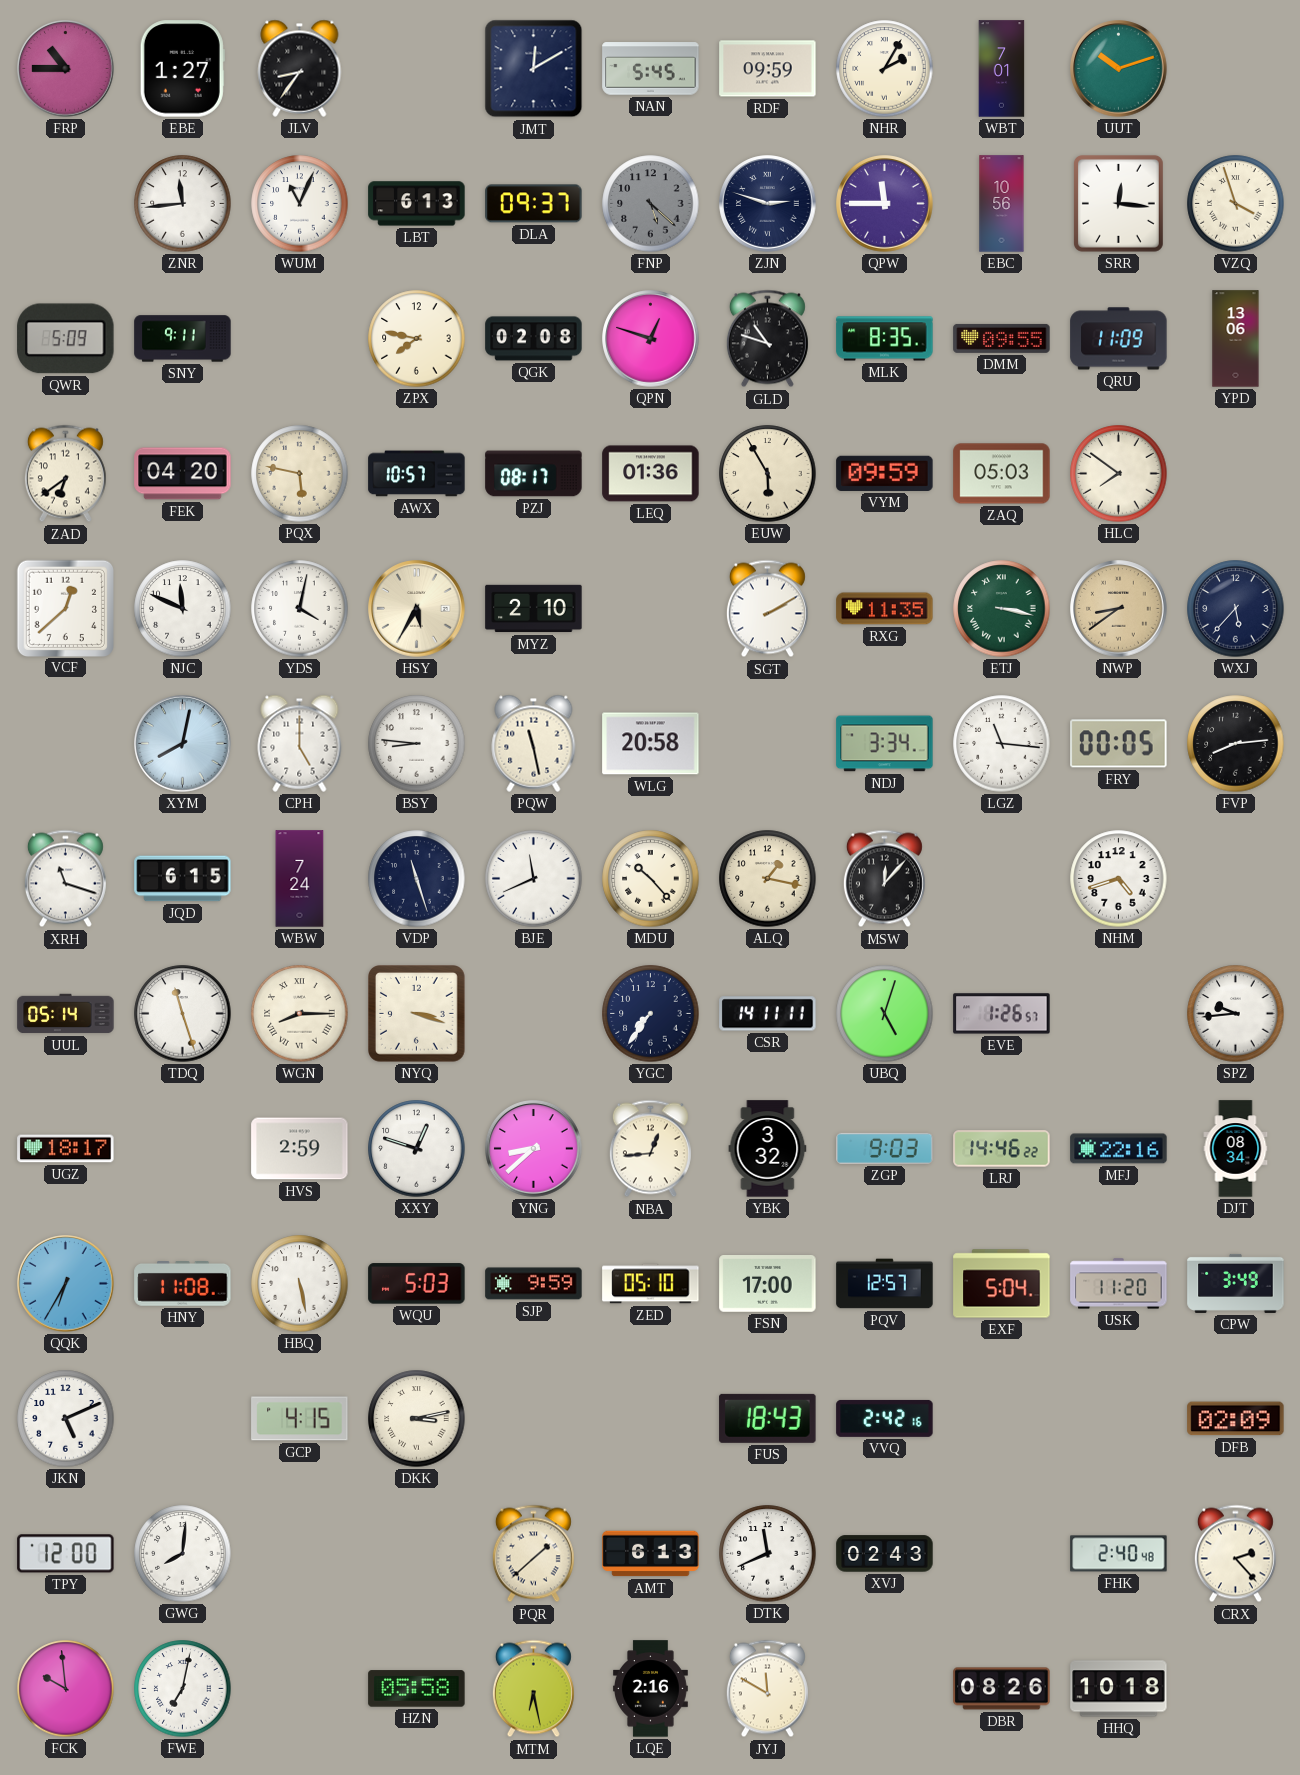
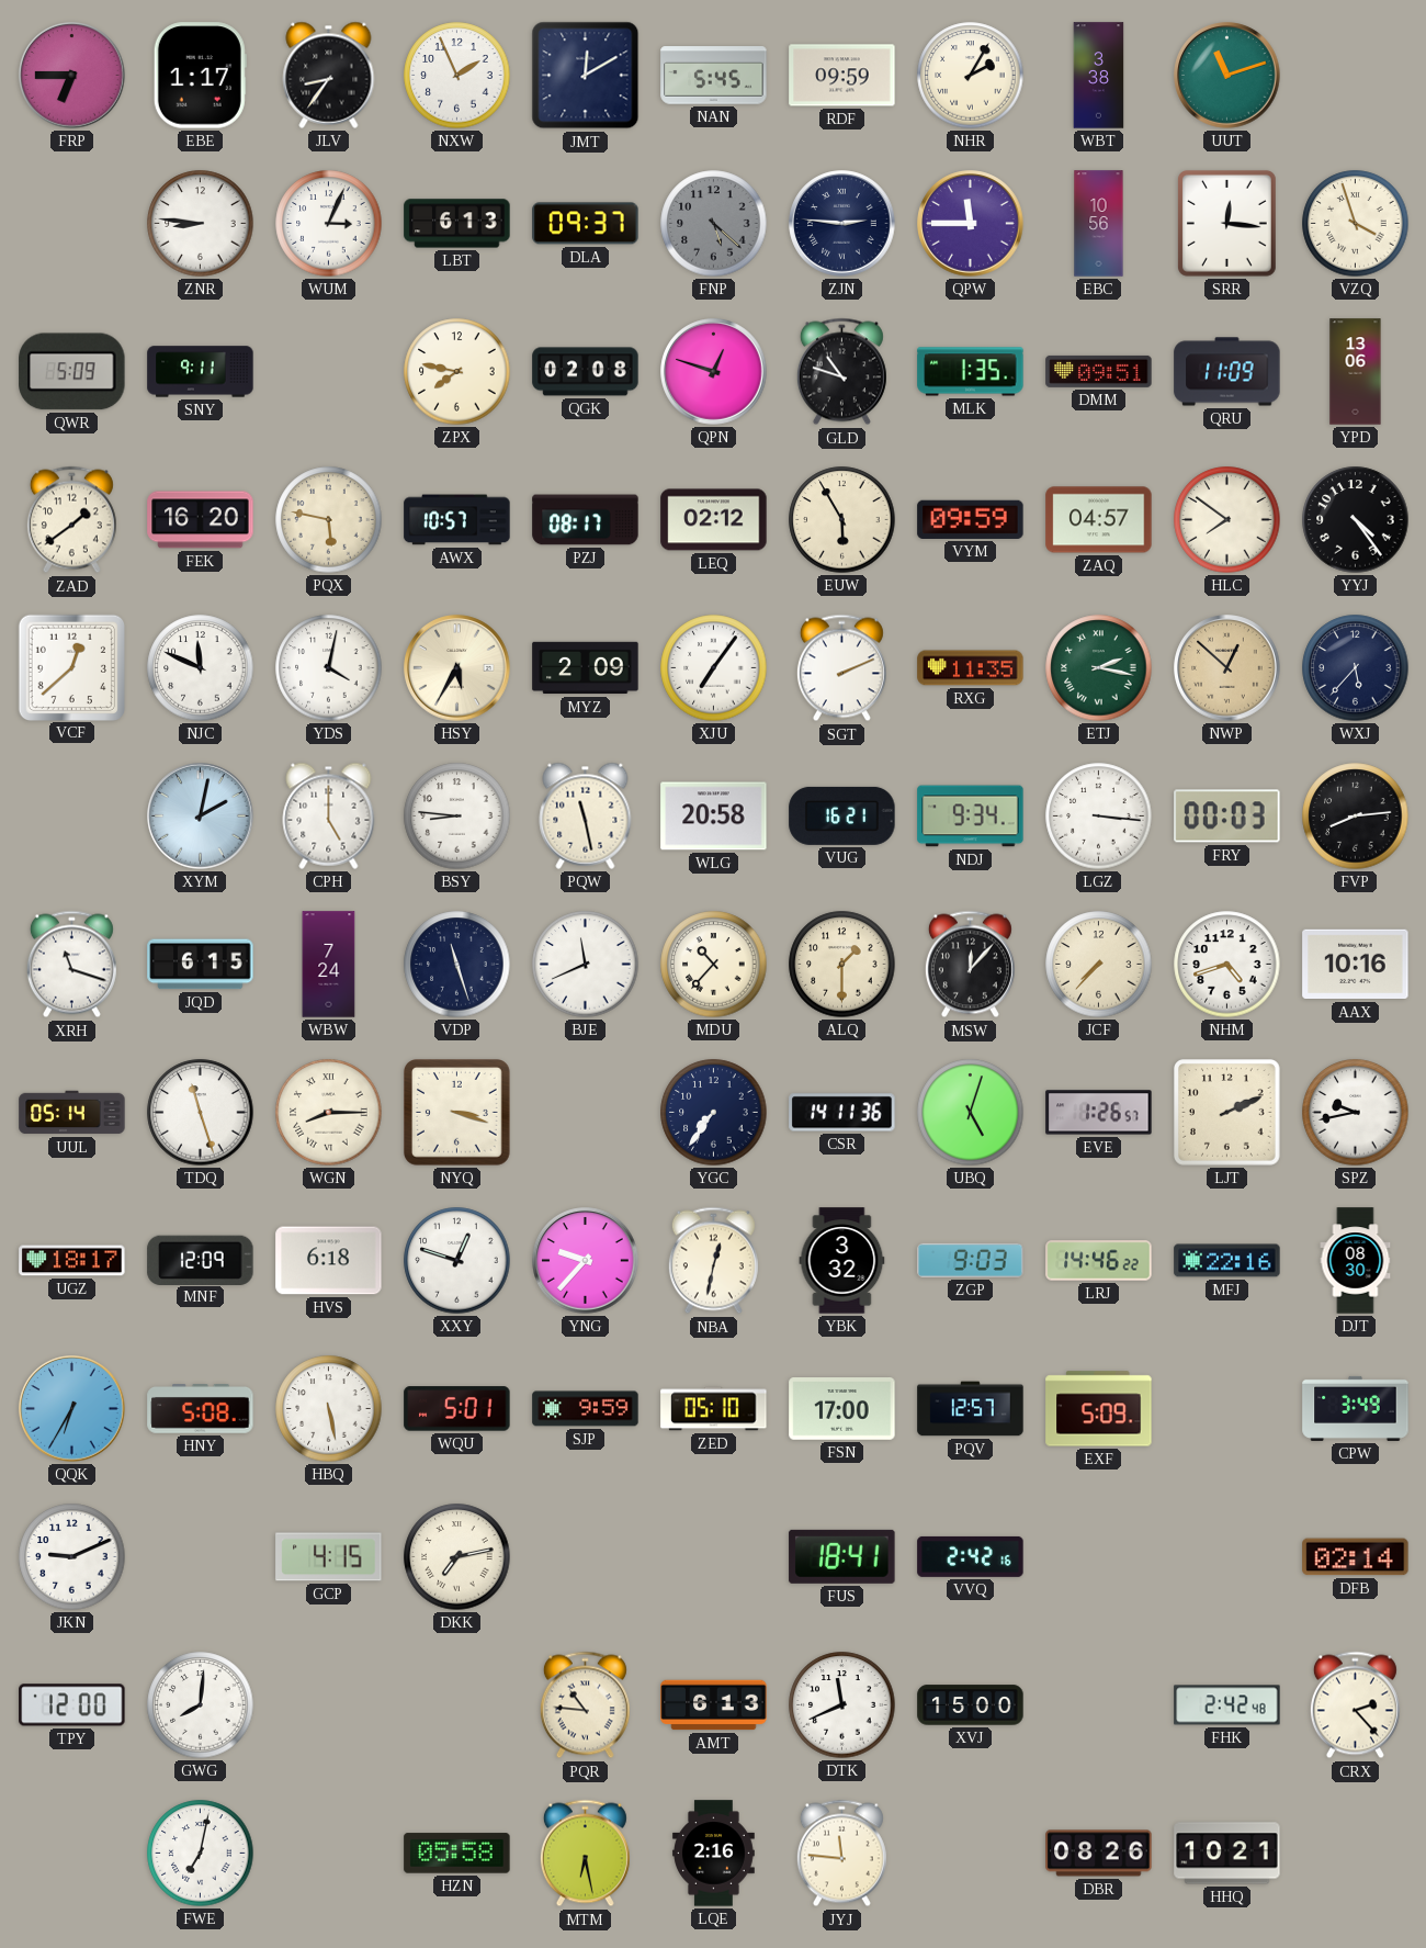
FRP: 10:45 -> 6:45
EBE: 1:27 -> 1:17
NXW: none -> 1:56
WBT: 7:01 -> 3:38
UUT: 10:12 -> 11:12
ZNR: 11:44 -> 8:46
WUM: 11:04 -> 3:04
ZJN: 2:48 -> 2:46
MLK: 8:35 -> 1:35
DMM: 09:55 -> 09:51
ZAD: 6:39 -> 1:39
FEK: 04:20 -> 16:20
LEQ: 01:36 -> 02:12
ZAQ: 05:03 -> 04:57
YYJ: none -> 4:24
MYZ: 2:10 -> 2:09
XJU: none -> 7:06
SGT: 2:10 -> 2:11
ETJ: 3:17 -> 2:17
NWP: 8:39 -> 12:52
XYM: 8:02 -> 2:02
VUG: none -> 16:21
NDJ: 3:34 -> 9:34
LGZ: 11:16 -> 3:16
FRY: 00:05 -> 00:03
MDU: 10:23 -> 10:37
ALQ: 1:17 -> 1:30
JCF: none -> 7:37
AAX: none -> 10:16
CSR: 14:11:11 -> 14:11:36
LJT: none -> 2:11
SPZ: 9:44 -> 9:43
MNF: none -> 12:09
HVS: 2:59 -> 6:18
YNG: 8:38 -> 9:37
NBA: 12:44 -> 12:32
DJT: 08:34 -> 08:30
HNY: 11:08 -> 5:08
WQU: 5:03 -> 5:01
EXF: 5:04 -> 5:09
USK: 11:20 -> none
JKN: 5:11 -> 9:11
DKK: 3:13 -> 7:13
FUS: 18:43 -> 18:41
DFB: 02:09 -> 02:14
PQR: 1:38 -> 10:46
XVJ: 02:43 -> 15:00
FHK: 2:40 -> 2:42
FCK: 9:59 -> none
JYJ: 11:50 -> 11:46
HHQ: 10:18 -> 10:21
